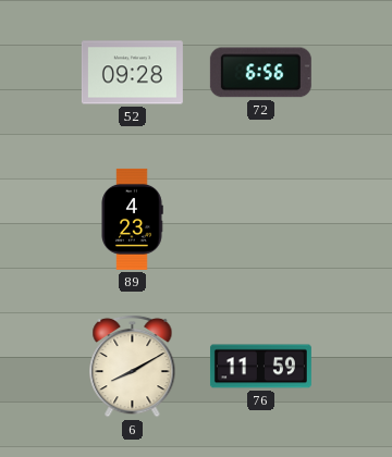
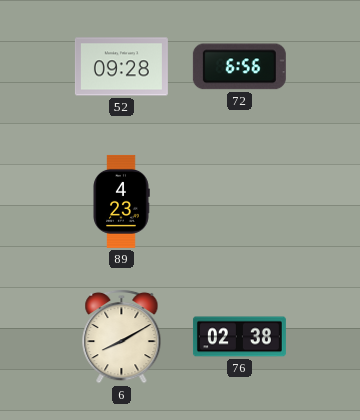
76: 11:59 -> 02:38
